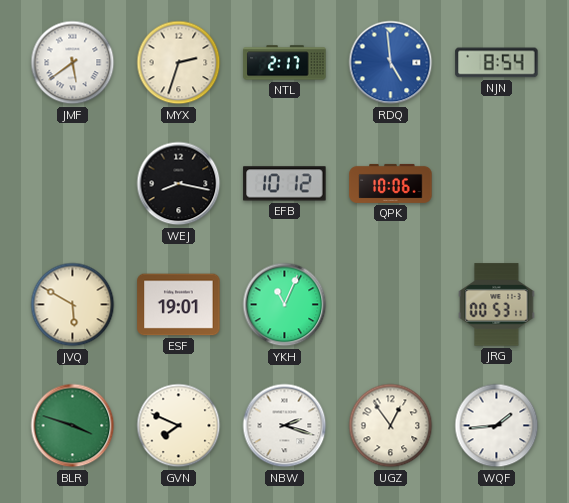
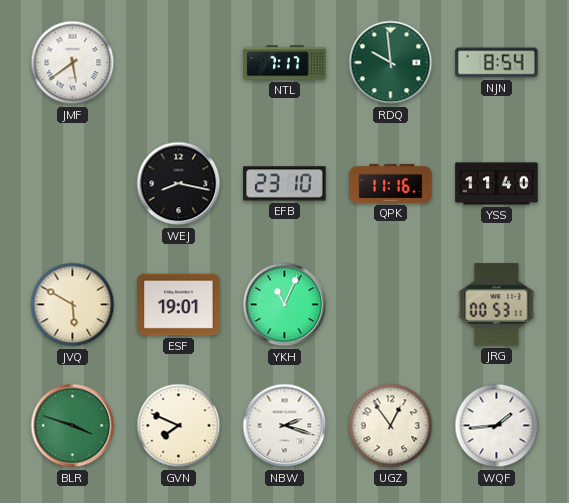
MYX: 2:33 -> none
NTL: 2:17 -> 7:17
RDQ: 4:59 -> 9:59
RDQ dial: blue -> green
EFB: 10:12 -> 23:10
QPK: 10:06 -> 11:16
YSS: none -> 11:40
